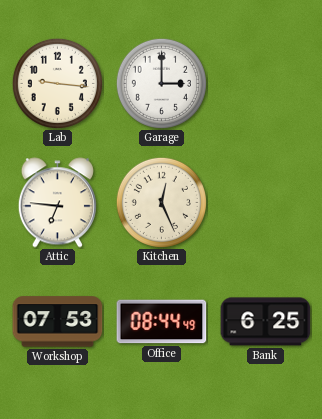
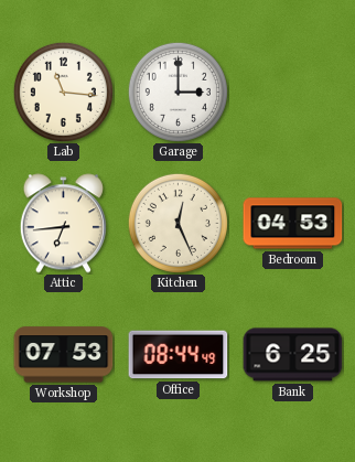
Lab: 9:16 -> 11:16
Attic: 6:46 -> 6:44
Bedroom: none -> 04:53
